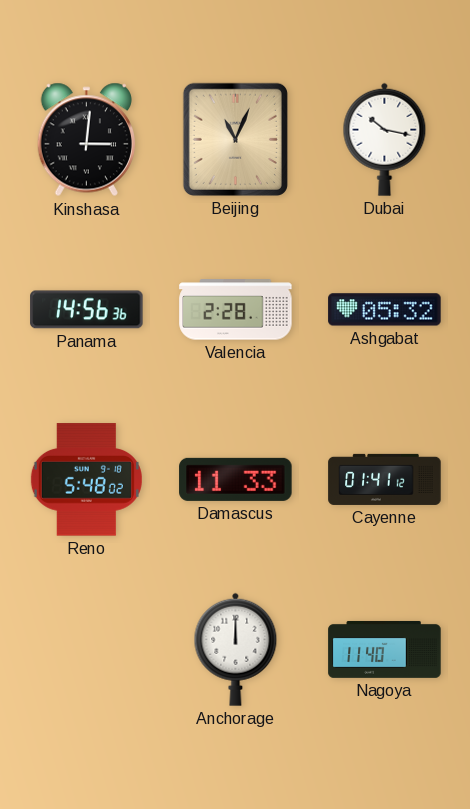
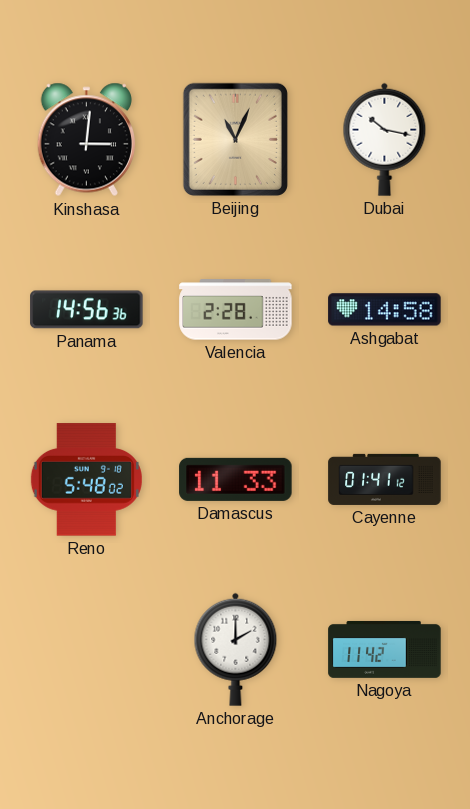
Ashgabat: 05:32 -> 14:58
Anchorage: 12:00 -> 2:00
Nagoya: 11:40 -> 11:42
